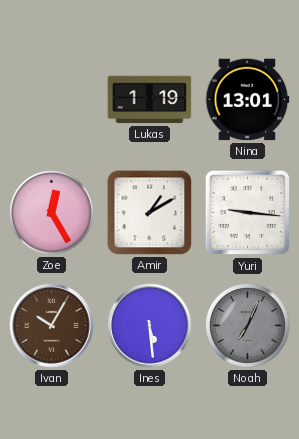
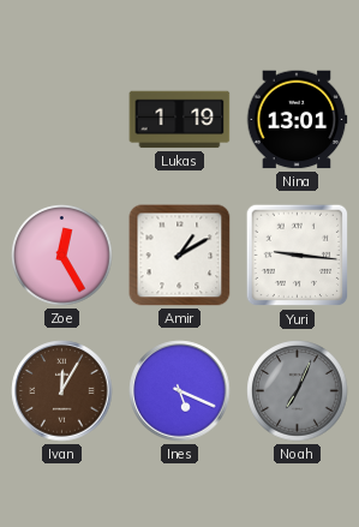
Ivan: 10:05 -> 12:05
Ines: 5:29 -> 5:19
